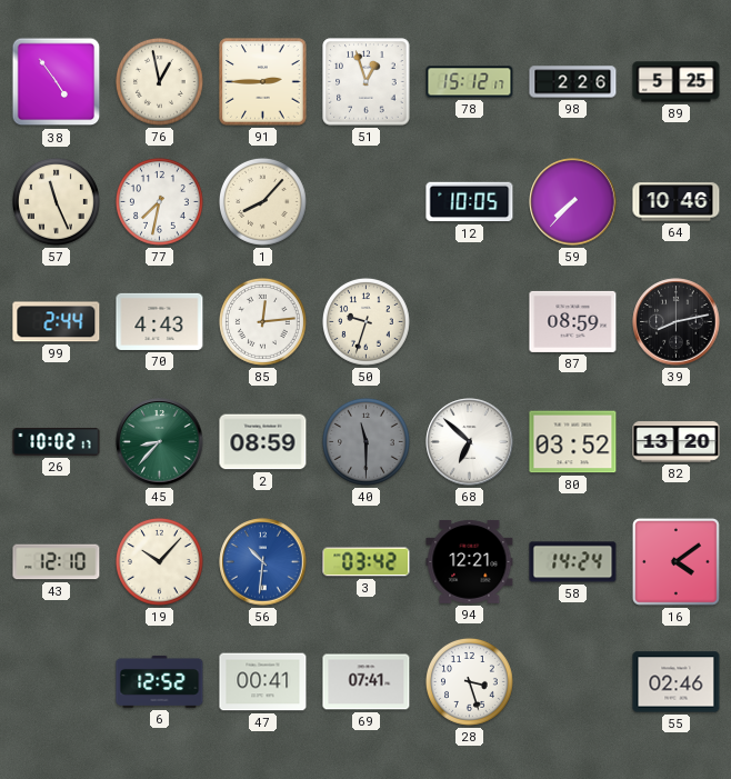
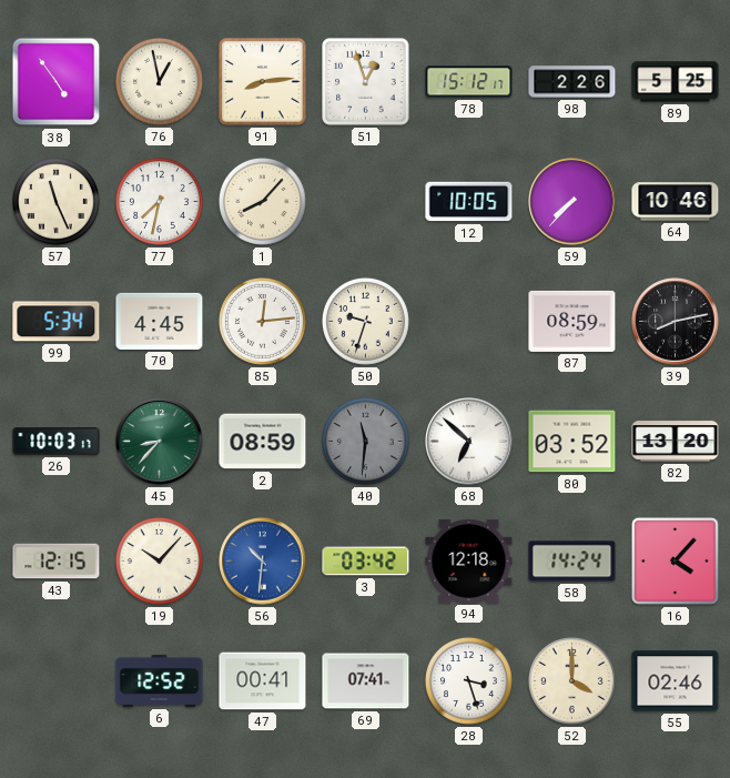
91: 2:45 -> 8:14
99: 2:44 -> 5:34
70: 4:43 -> 4:45
26: 10:02 -> 10:03
40: 11:30 -> 11:31
43: 12:10 -> 12:15
94: 12:21 -> 12:18
16: 4:09 -> 4:07
52: none -> 4:00
